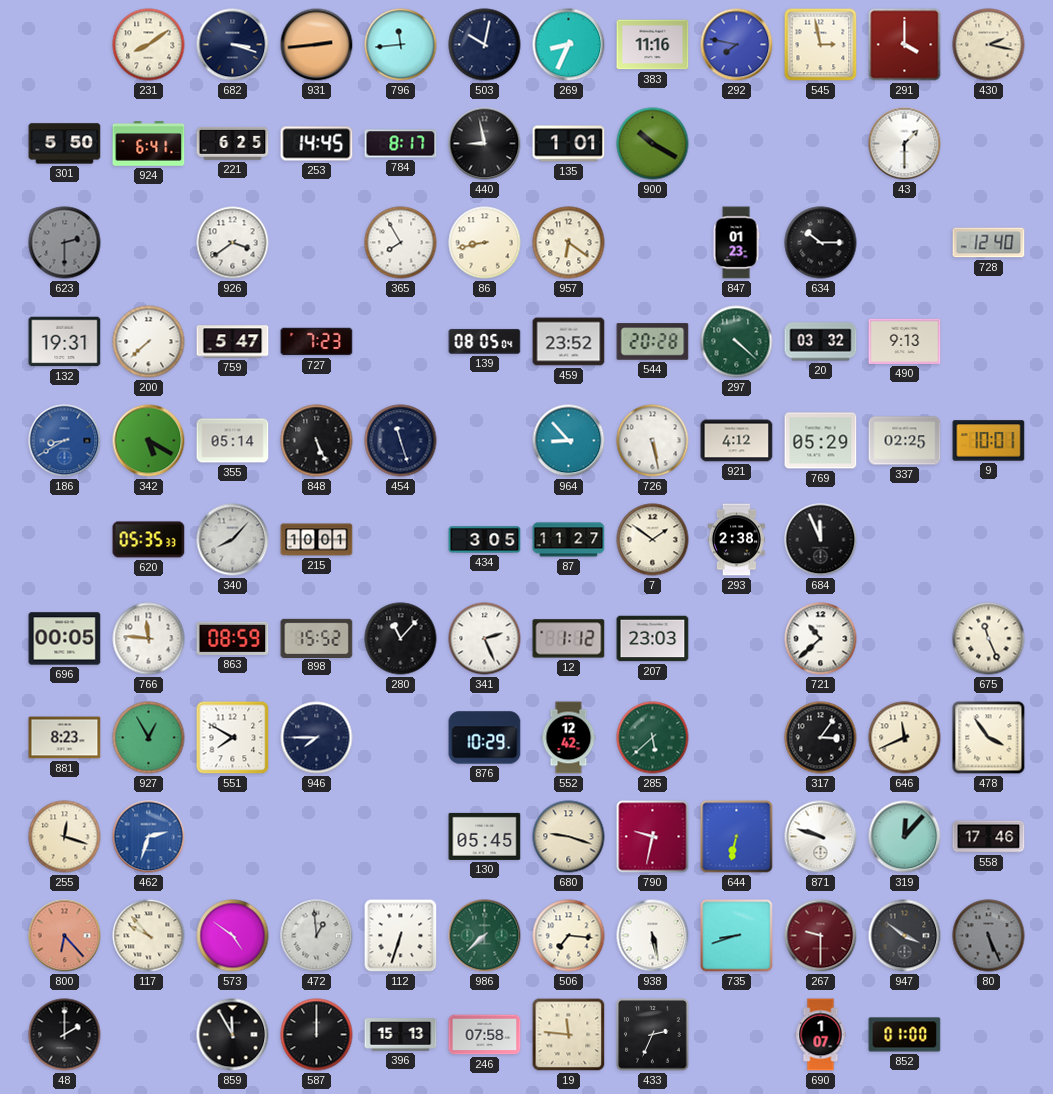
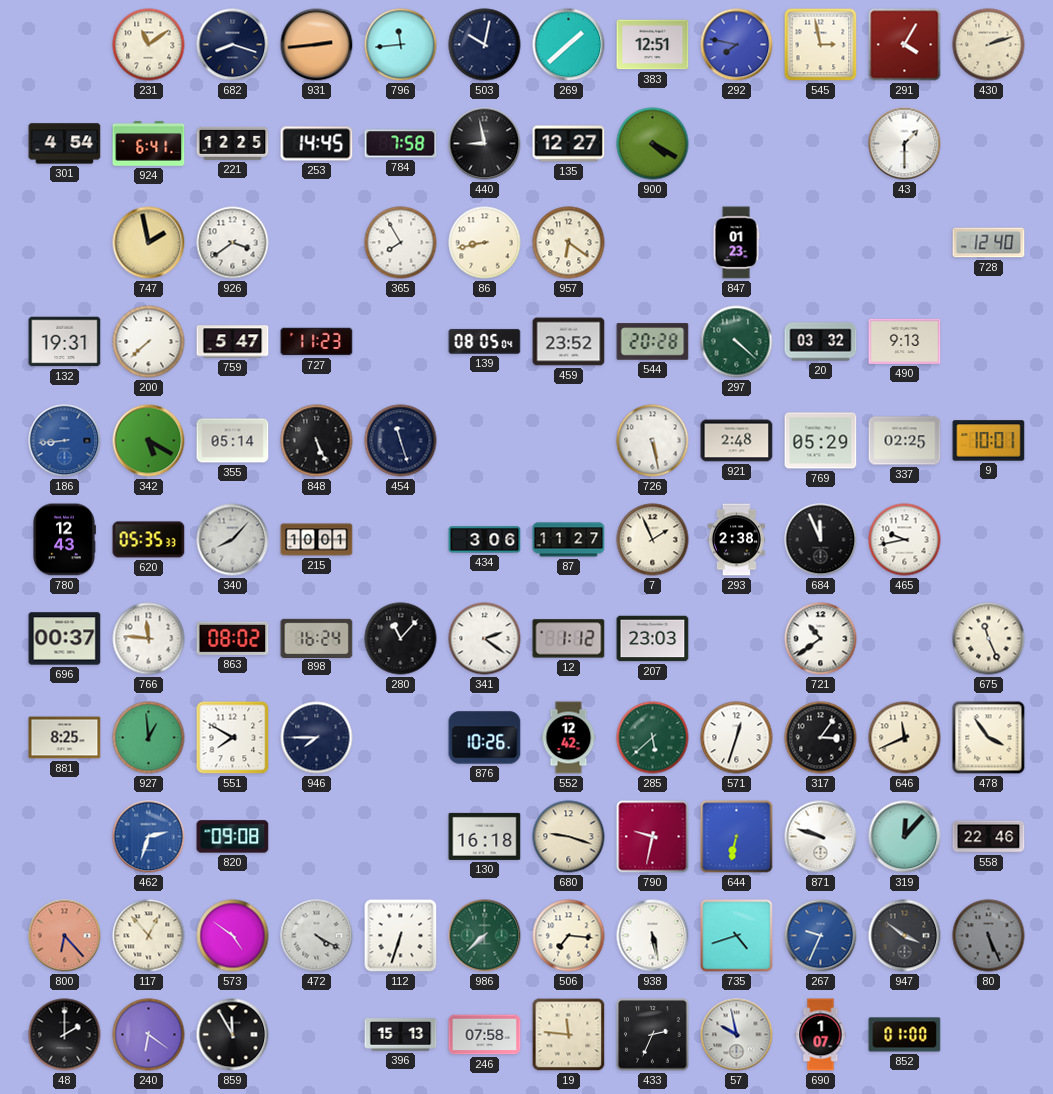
231: 8:09 -> 11:09
682: 3:18 -> 8:18
269: 8:34 -> 1:38
383: 11:16 -> 12:51
291: 4:00 -> 4:05
430: 2:17 -> 2:12
301: 5:50 -> 4:54
221: 6:25 -> 12:25
784: 8:17 -> 7:58
135: 1:01 -> 12:27
900: 10:20 -> 4:20
623: 2:30 -> none
747: none -> 1:58
634: 10:15 -> none
727: 7:23 -> 11:23
186: 8:40 -> 8:44
964: 8:53 -> none
921: 4:12 -> 2:48
780: none -> 12:43
434: 3:05 -> 3:06
7: 1:51 -> 1:56
465: none -> 9:43
696: 00:05 -> 00:37
863: 08:59 -> 08:02
898: 15:52 -> 16:24
341: 2:26 -> 2:21
721: 10:38 -> 10:39
881: 8:23 -> 8:25
927: 12:55 -> 12:59
876: 10:29 -> 10:26
571: none -> 12:33
255: 12:18 -> none
820: none -> 09:08
130: 05:45 -> 16:18
558: 17:46 -> 22:46
117: 9:53 -> 12:53
472: 12:59 -> 4:20
735: 8:42 -> 4:42
267: 9:30 -> 9:34
267 dial: burgundy -> blue
240: none -> 6:21
587: 12:00 -> none
57: none -> 9:58
